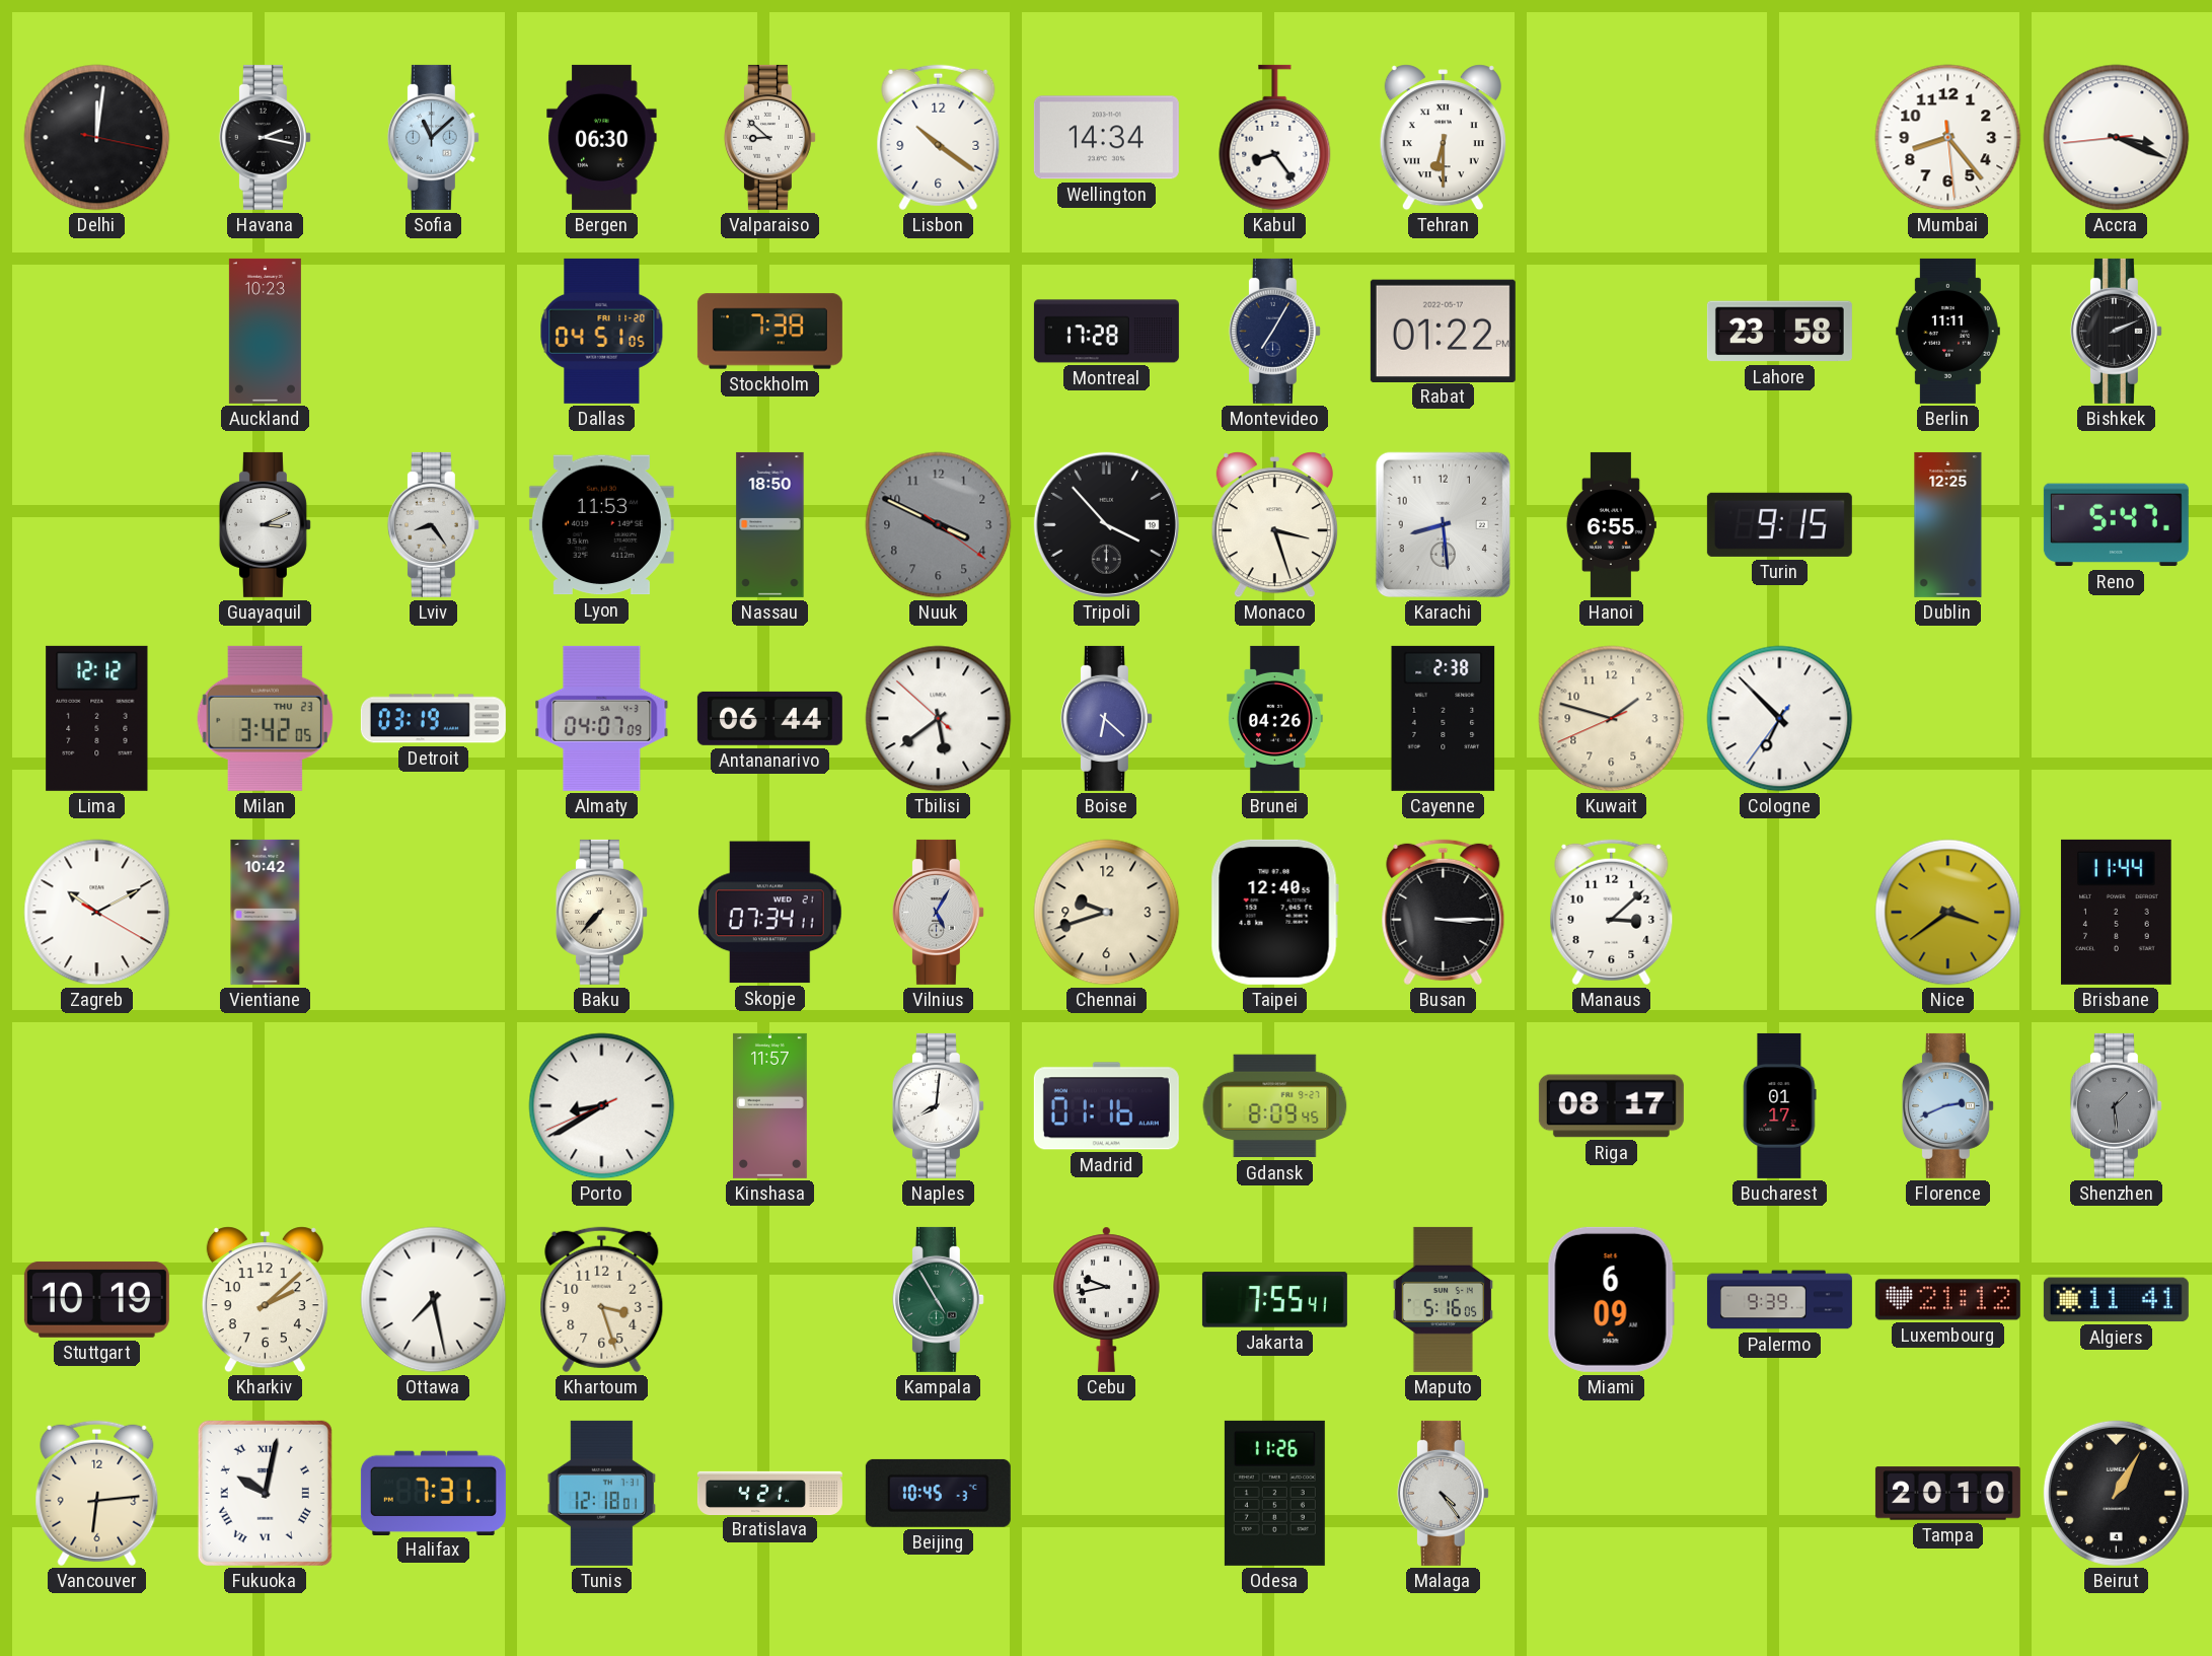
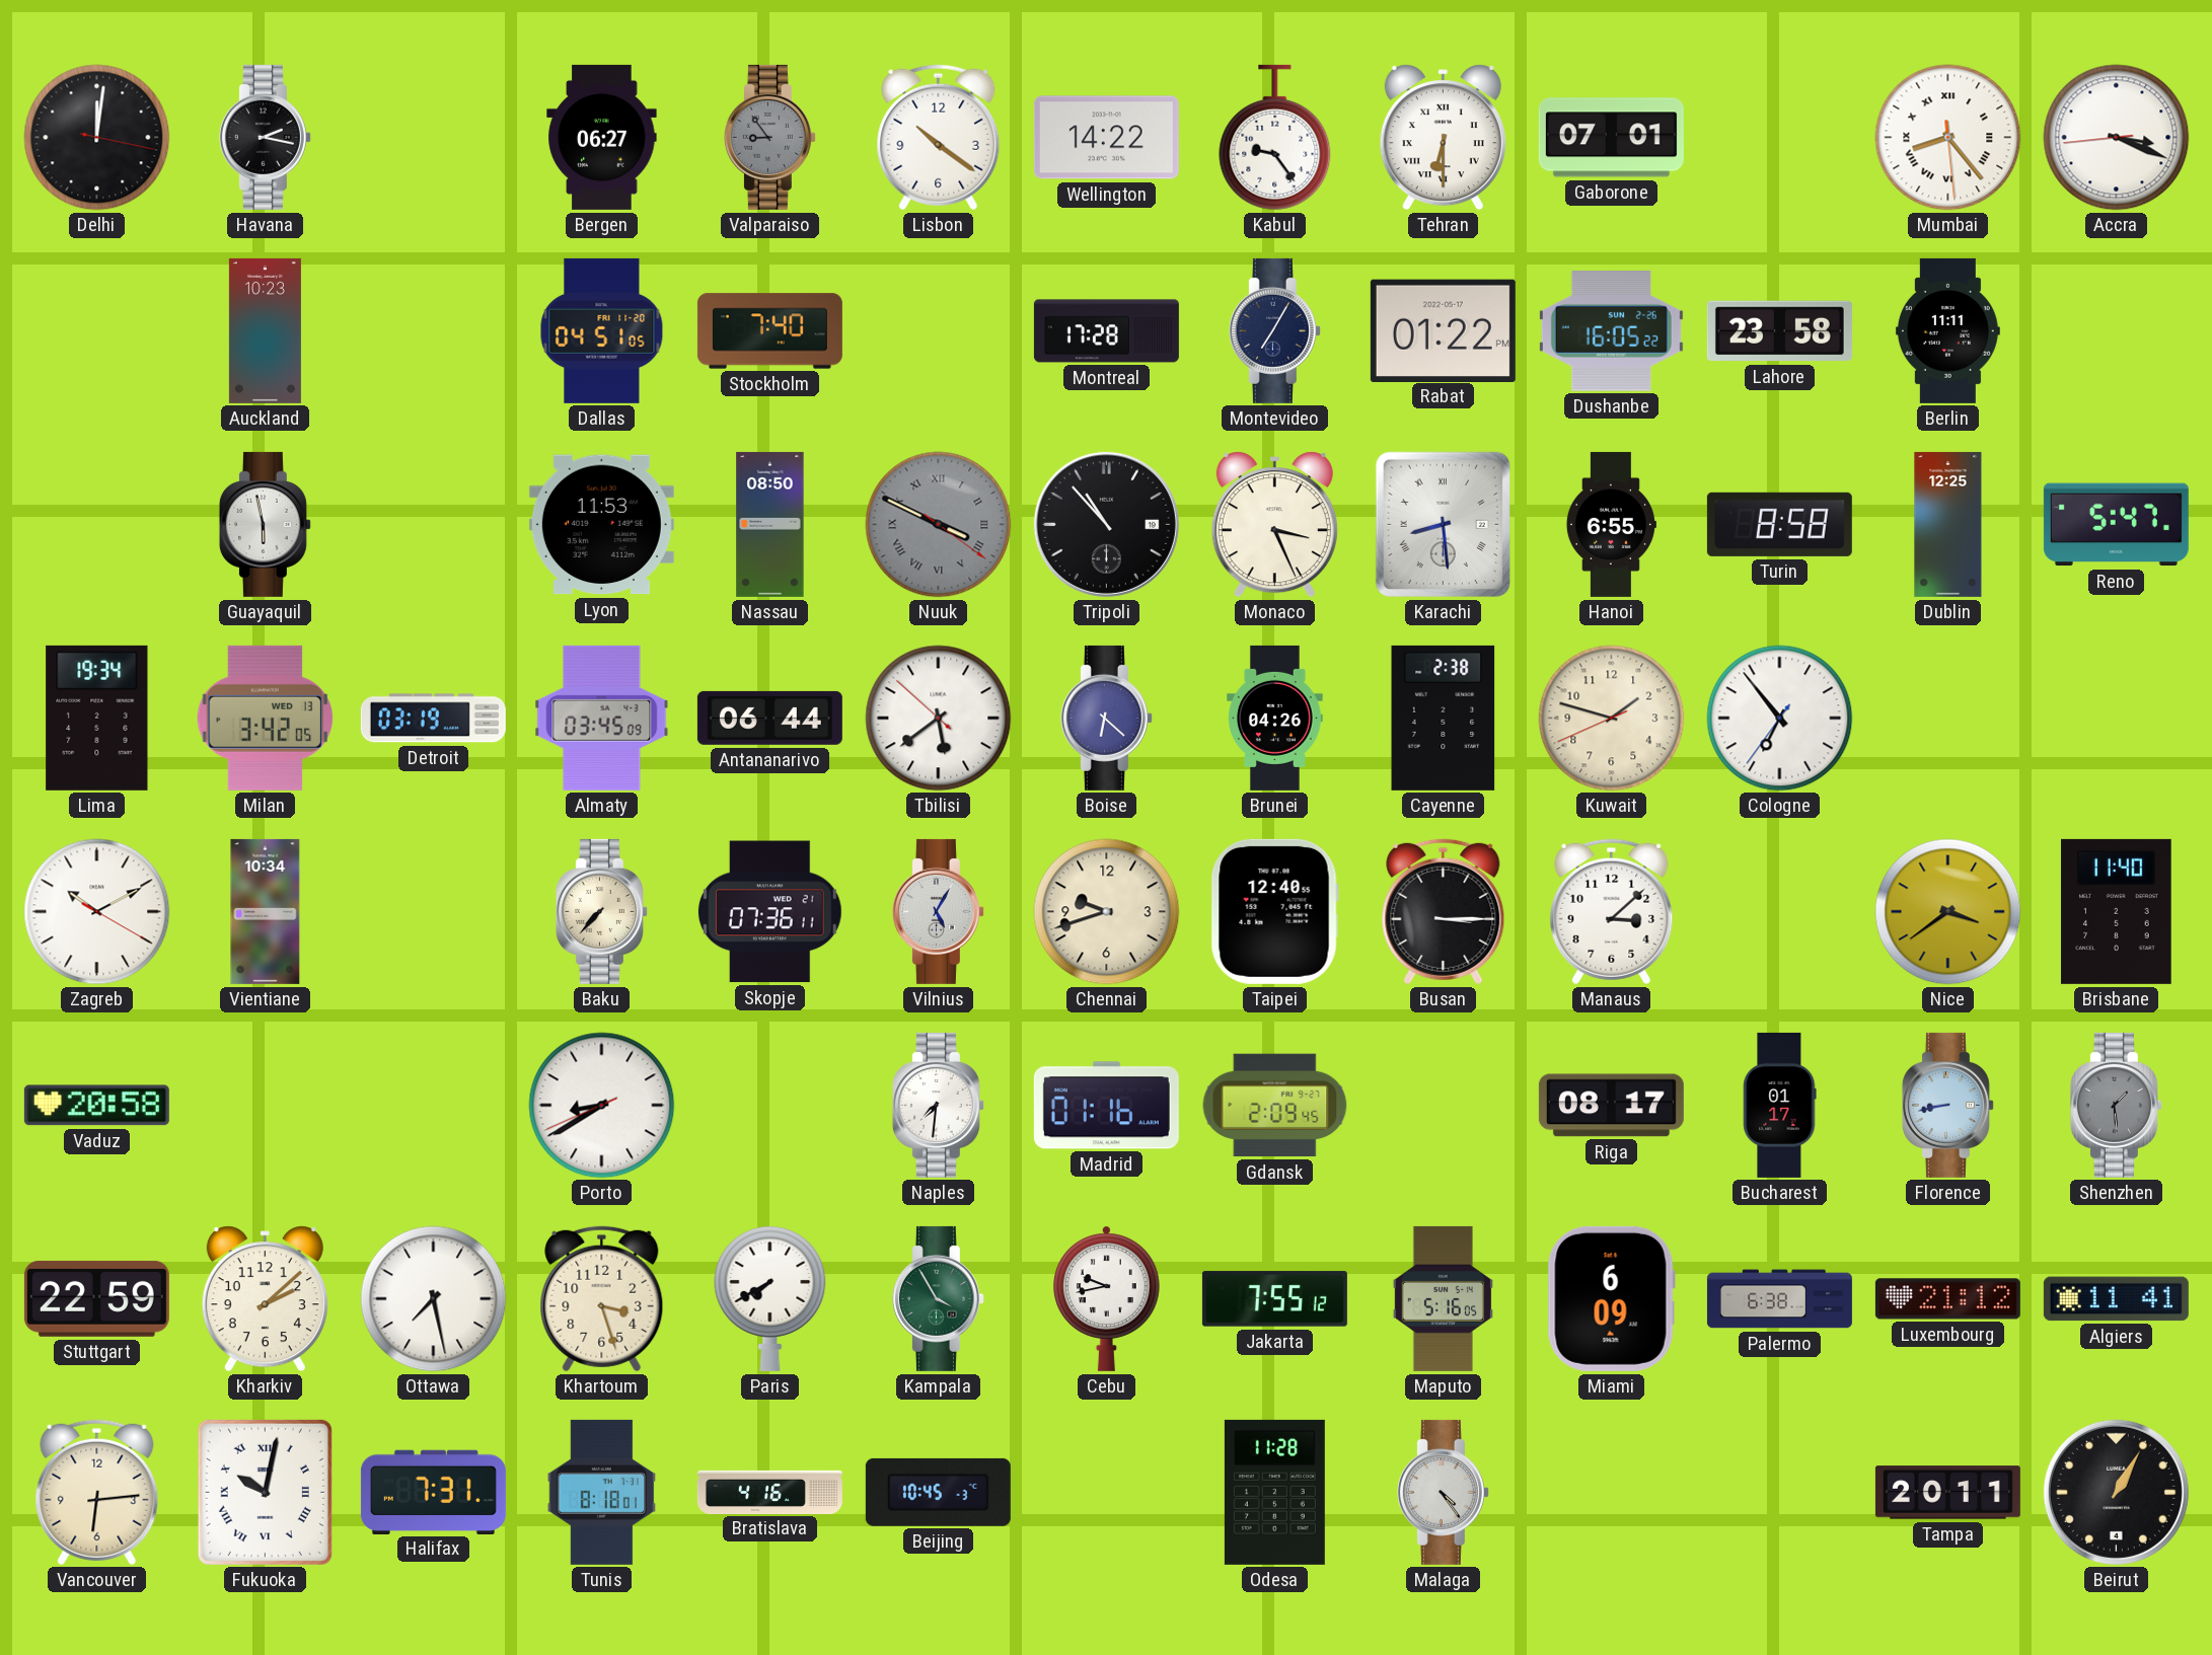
Sofia: 11:08 -> none
Bergen: 06:30 -> 06:27
Valparaiso: 8:52 -> 8:54
Valparaiso dial: white -> grey
Wellington: 14:34 -> 14:22
Kabul: 8:24 -> 9:24
Gaborone: none -> 07:01
Mumbai numerals: Arabic -> Roman
Stockholm: 7:38 -> 7:40
Dushanbe: none -> 16:05
Bishkek: 2:11 -> none
Guayaquil: 3:11 -> 5:58
Lviv: 8:24 -> none
Nassau: 18:50 -> 08:50
Nuuk numerals: Arabic -> Roman
Tripoli: 3:53 -> 10:53
Monaco: 3:27 -> 3:26
Karachi numerals: Arabic -> Roman
Turin: 9:15 -> 8:58
Lima: 12:12 -> 19:34
Milan date: THU 23 -> WED 13
Almaty: 04:07 -> 03:45
Cologne: 6:52 -> 6:53
Vientiane: 10:42 -> 10:34
Skopje: 07:34 -> 07:36
Brisbane: 11:44 -> 11:40
Vaduz: none -> 20:58
Kinshasa: 11:57 -> none
Naples: 8:01 -> 7:31
Gdansk: 8:09 -> 2:09
Florence: 2:41 -> 8:43
Stuttgart: 10:19 -> 22:59
Paris: none -> 7:40
Kampala: 4:55 -> 3:55
Jakarta: 7:55:41 -> 7:55:12
Palermo: 9:39 -> 6:38
Tunis: 12:18 -> 8:18
Bratislava: 4:21 -> 4:16
Odesa: 11:26 -> 11:28
Tampa: 20:10 -> 20:11
